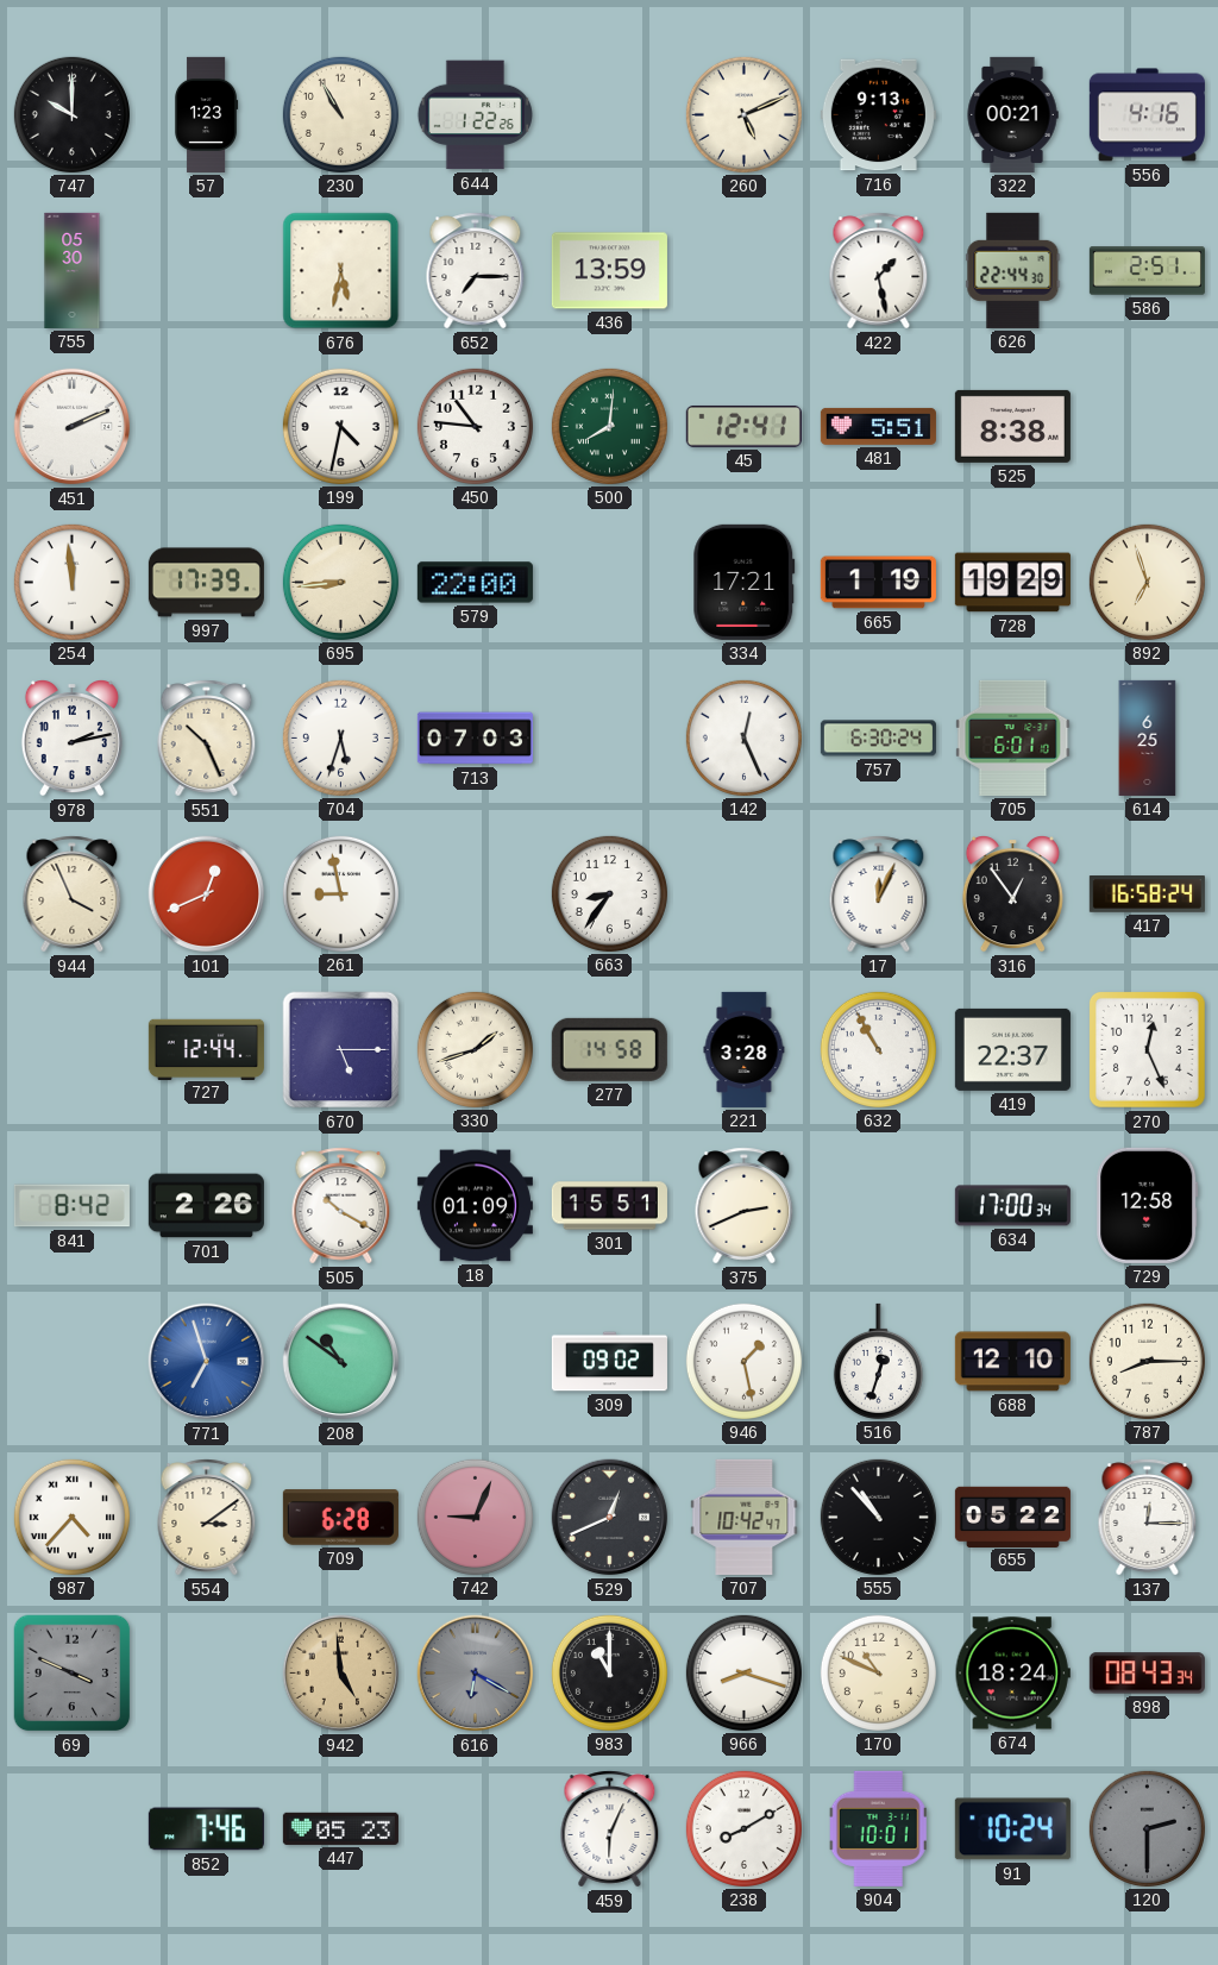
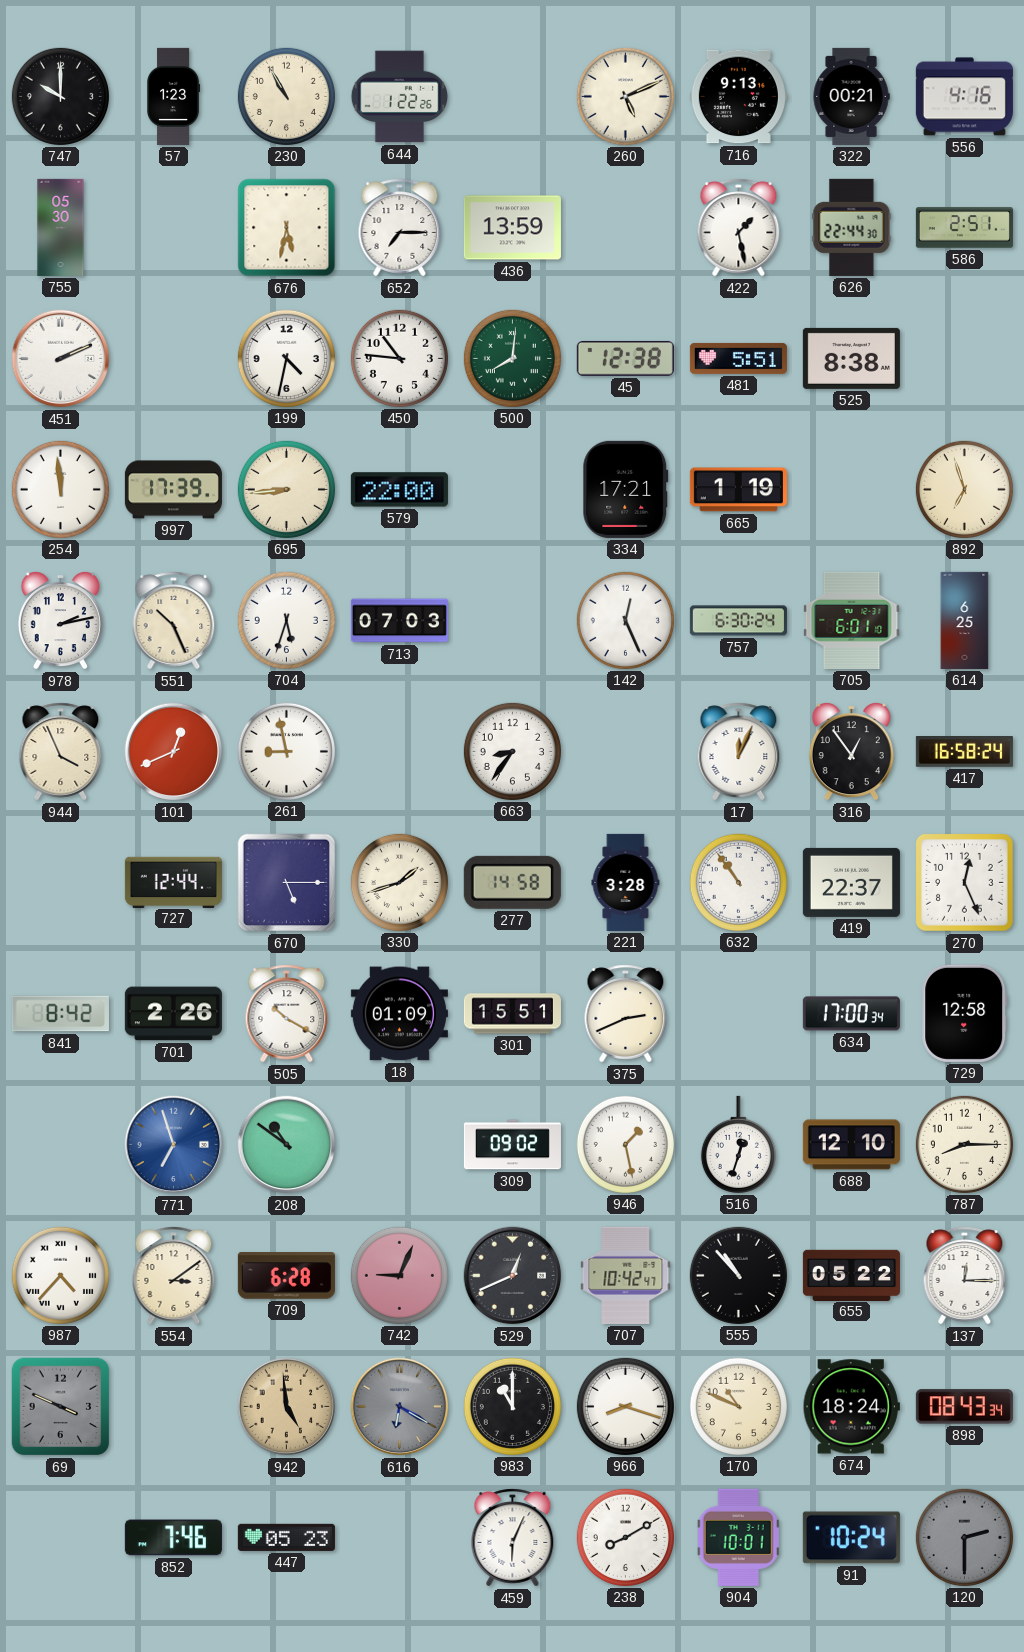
45: 12:41 -> 12:38
728: 19:29 -> none
632: 10:55 -> 10:54
